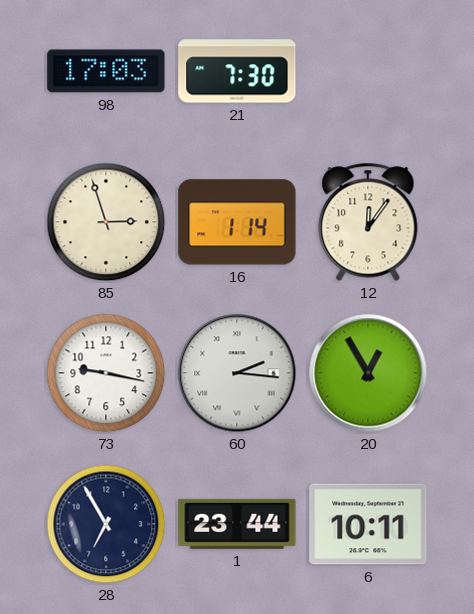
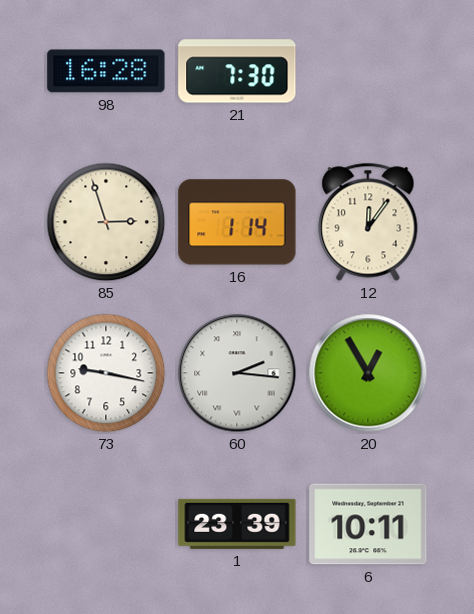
98: 17:03 -> 16:28
28: 6:55 -> none
1: 23:44 -> 23:39
